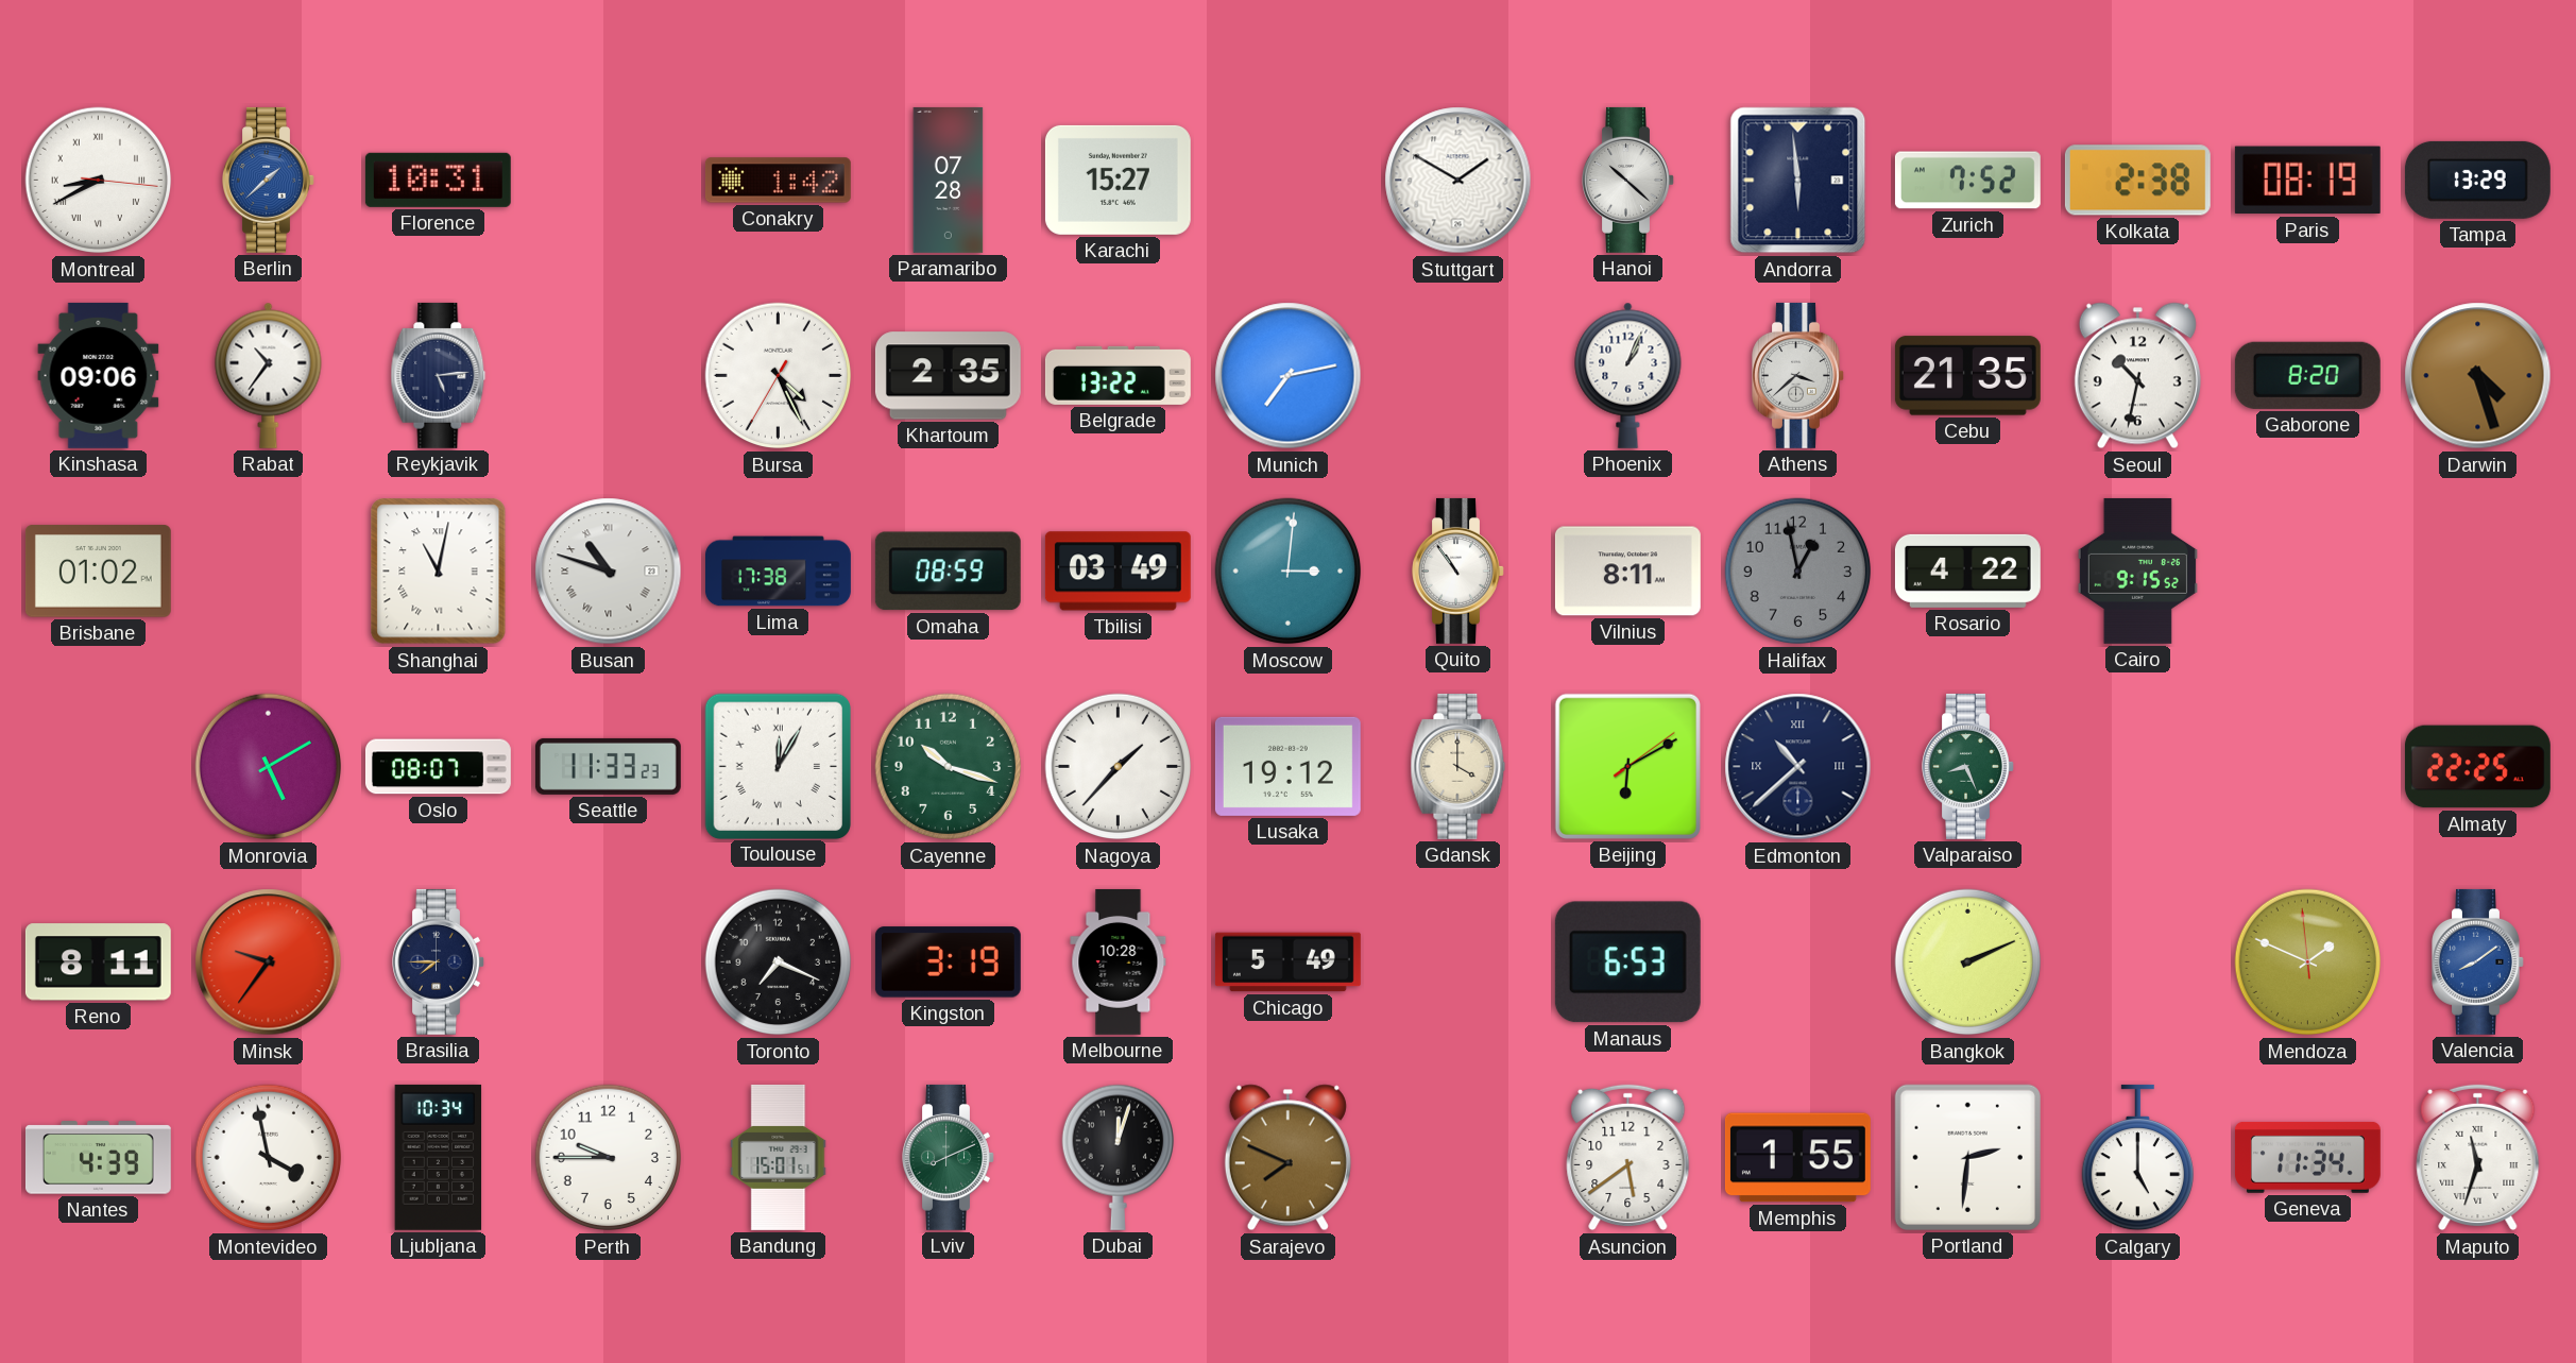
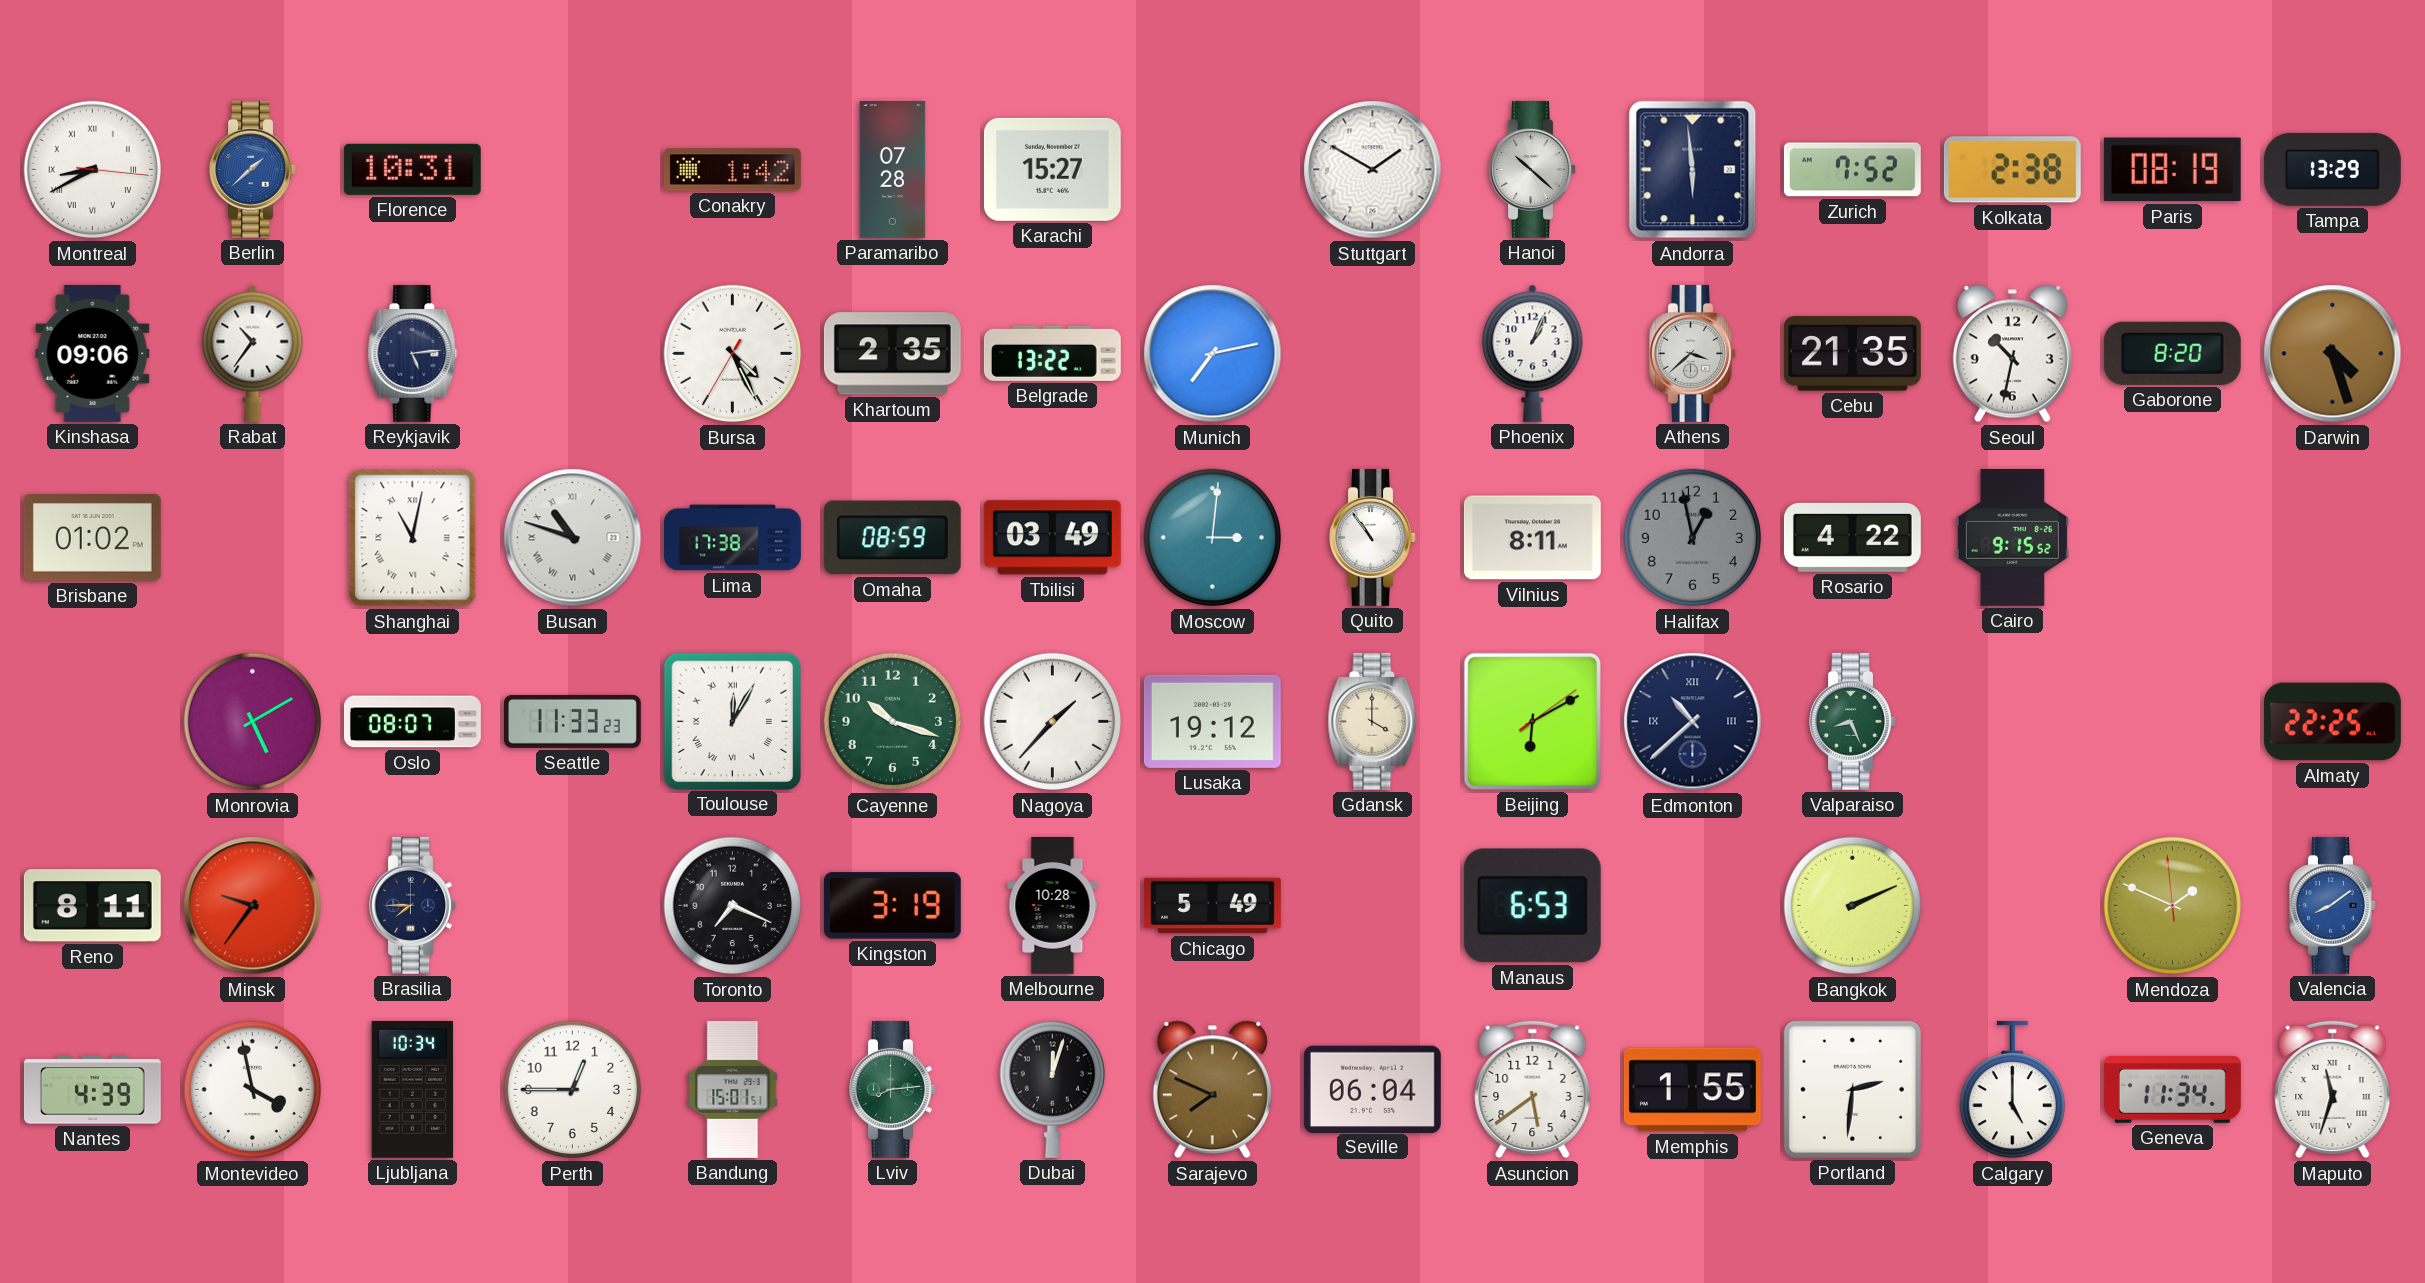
Perth: 9:45 -> 12:45
Lviv: 8:11 -> 8:14
Seville: none -> 06:04
